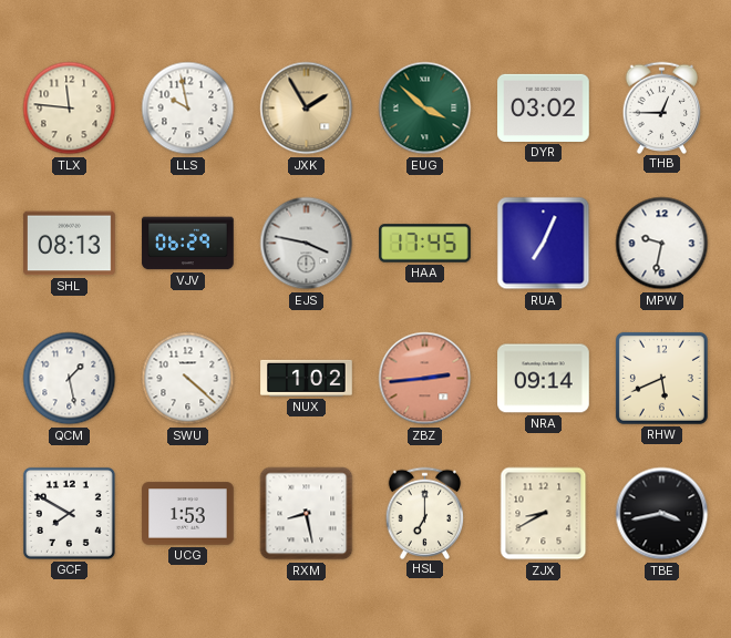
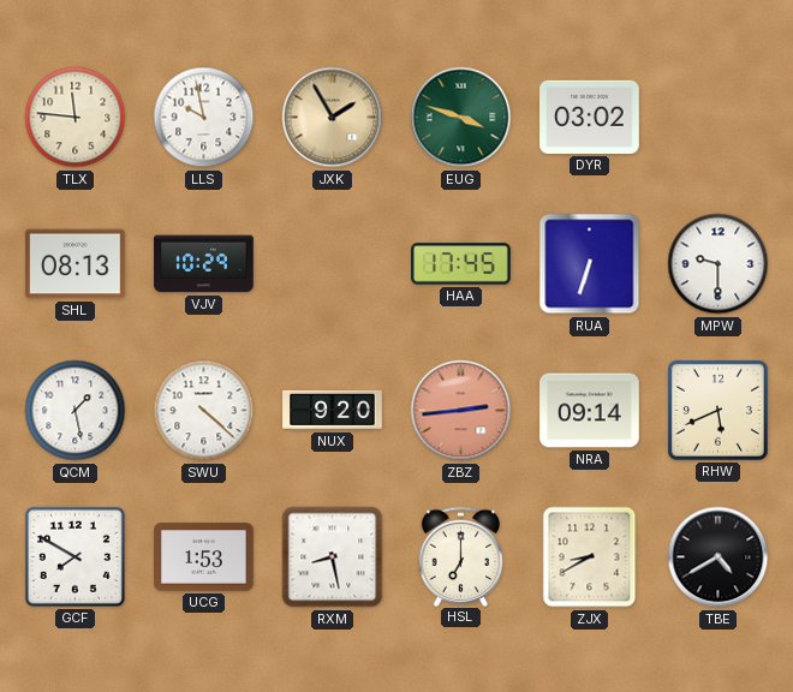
EUG: 3:52 -> 3:48
THB: 12:45 -> none
VJV: 06:29 -> 10:29
EJS: 3:47 -> none
RUA: 7:04 -> 6:33
MPW: 9:32 -> 9:30
NUX: 1:02 -> 9:20
TBE: 3:43 -> 4:40
